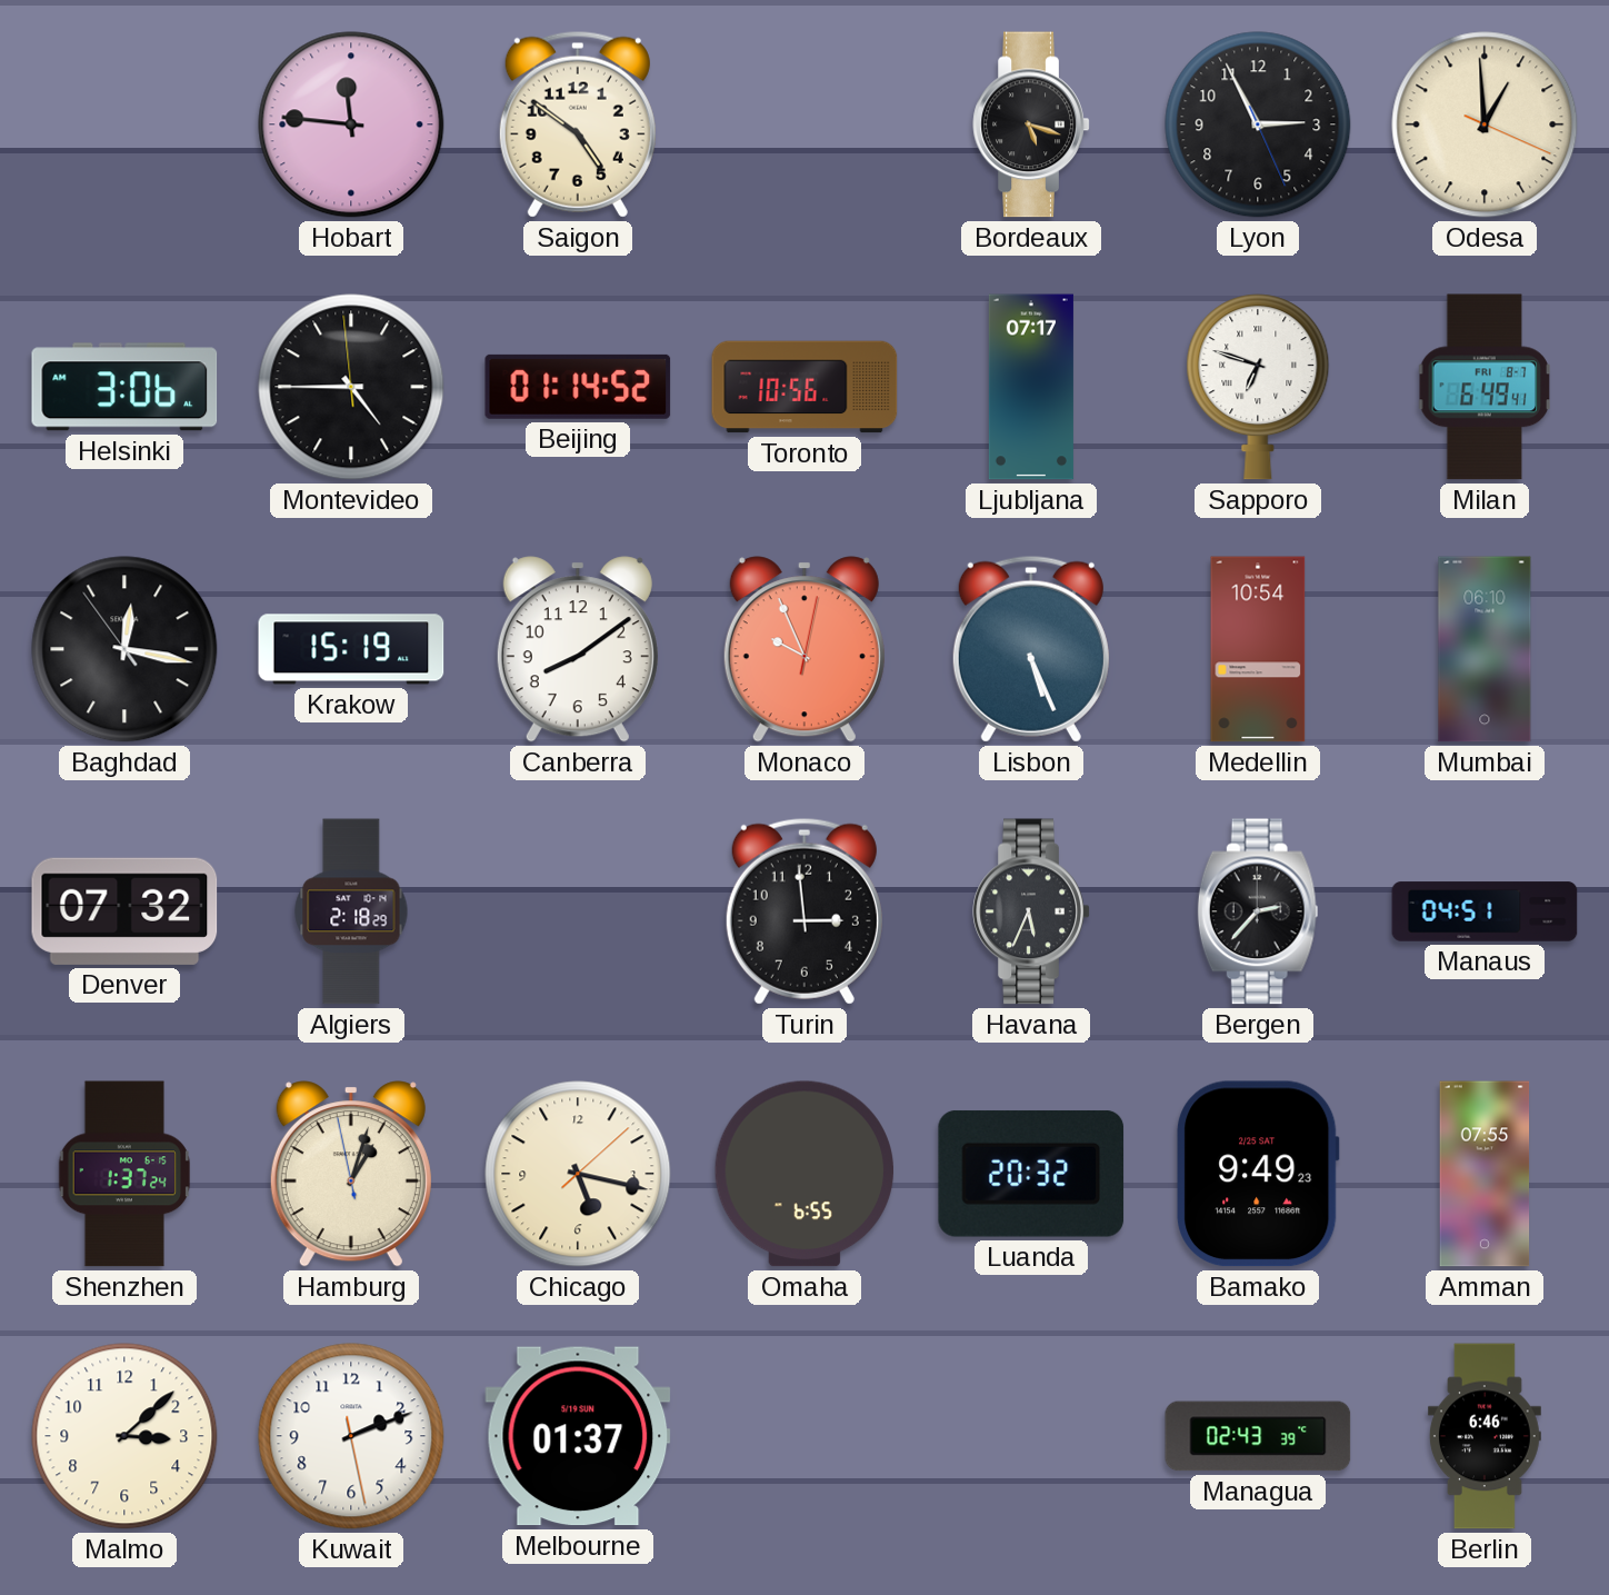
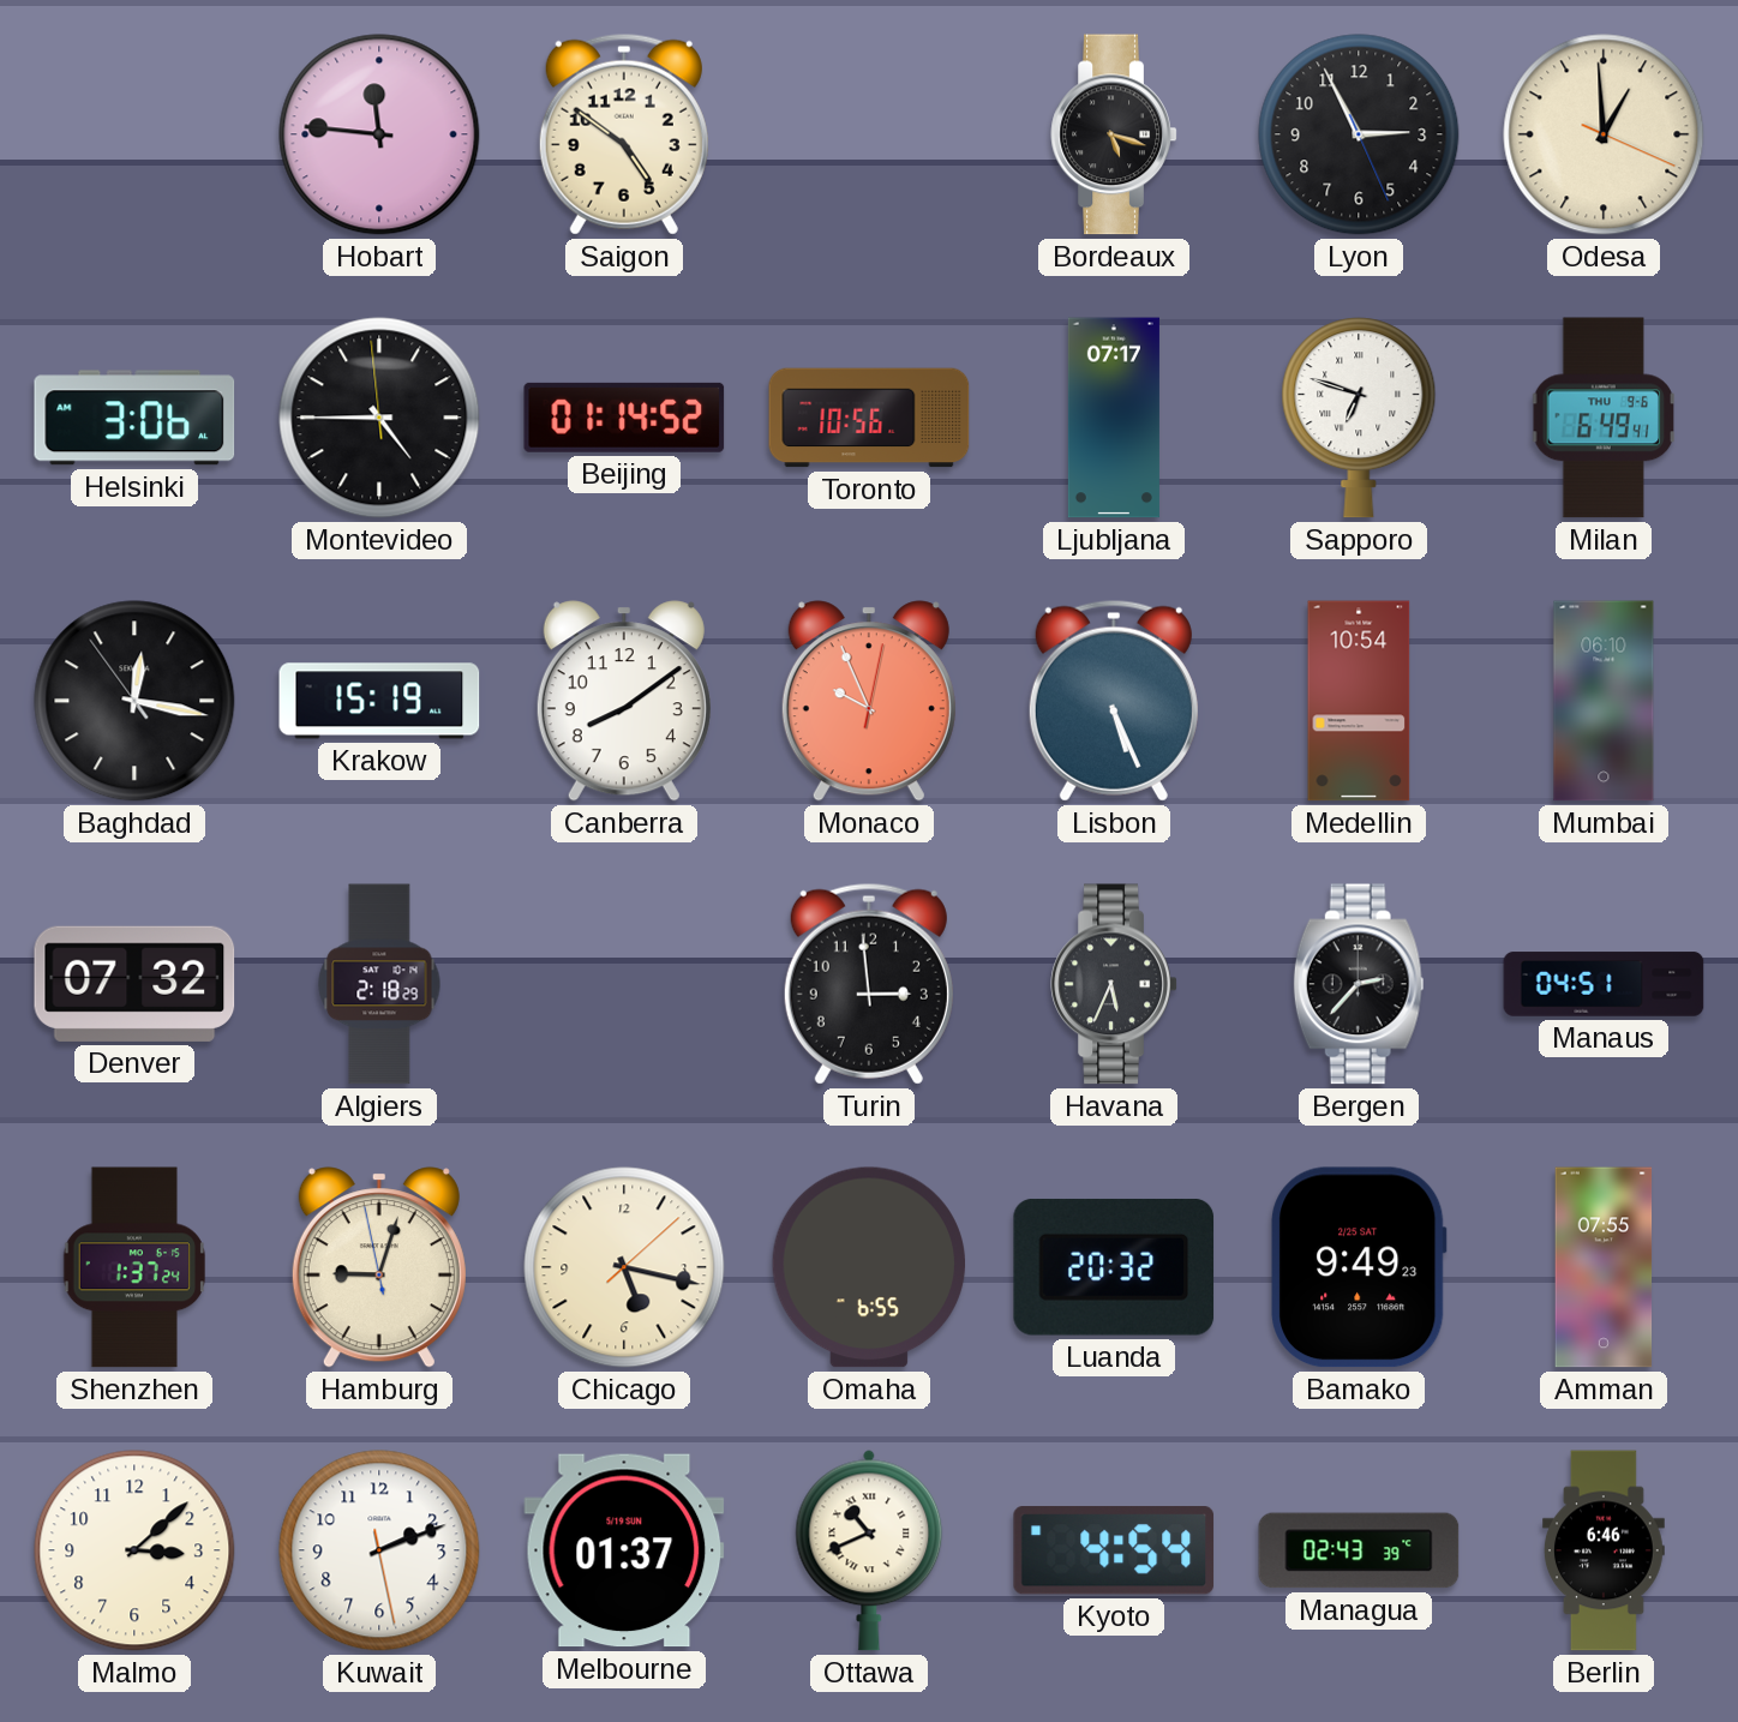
Milan date: FRI 8-7 -> THU 9-6
Hamburg: 1:02 -> 9:02
Ottawa: none -> 10:41
Kyoto: none -> 4:54
